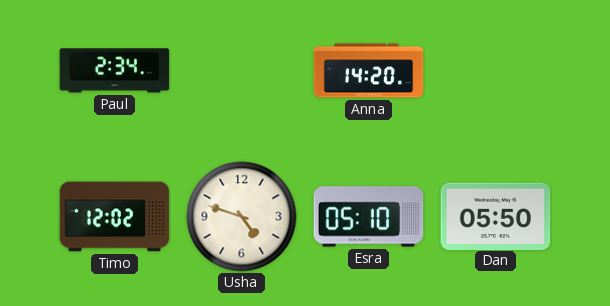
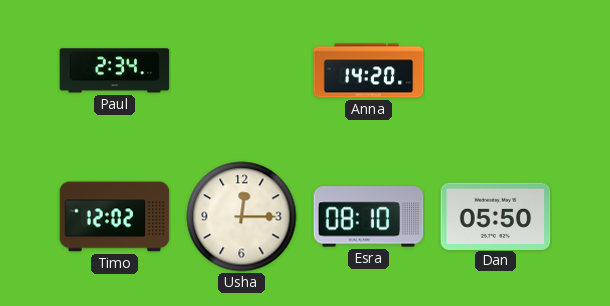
Usha: 4:48 -> 12:15
Esra: 05:10 -> 08:10
